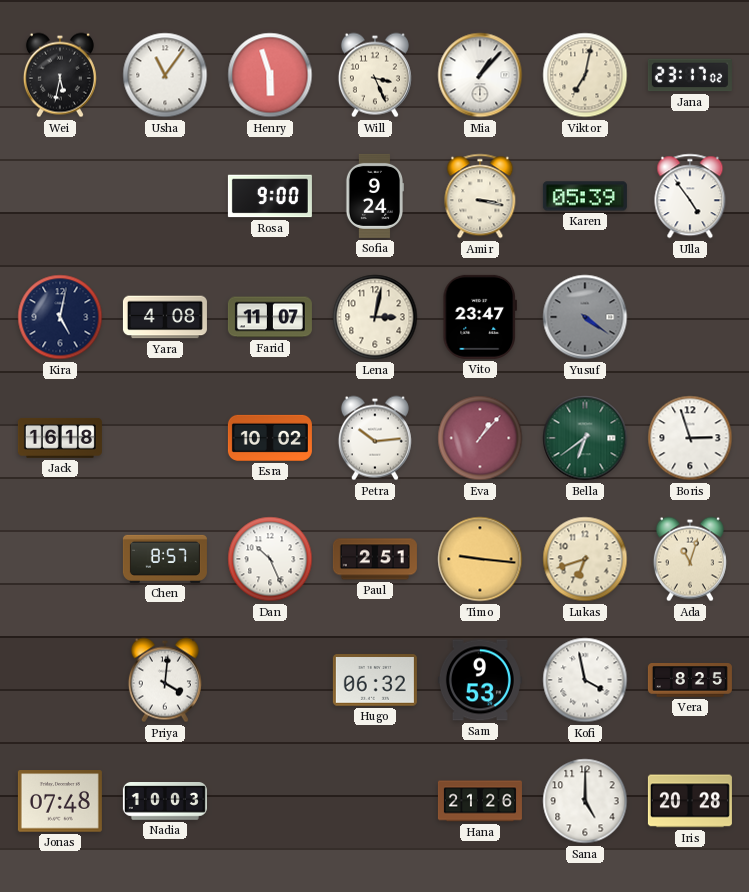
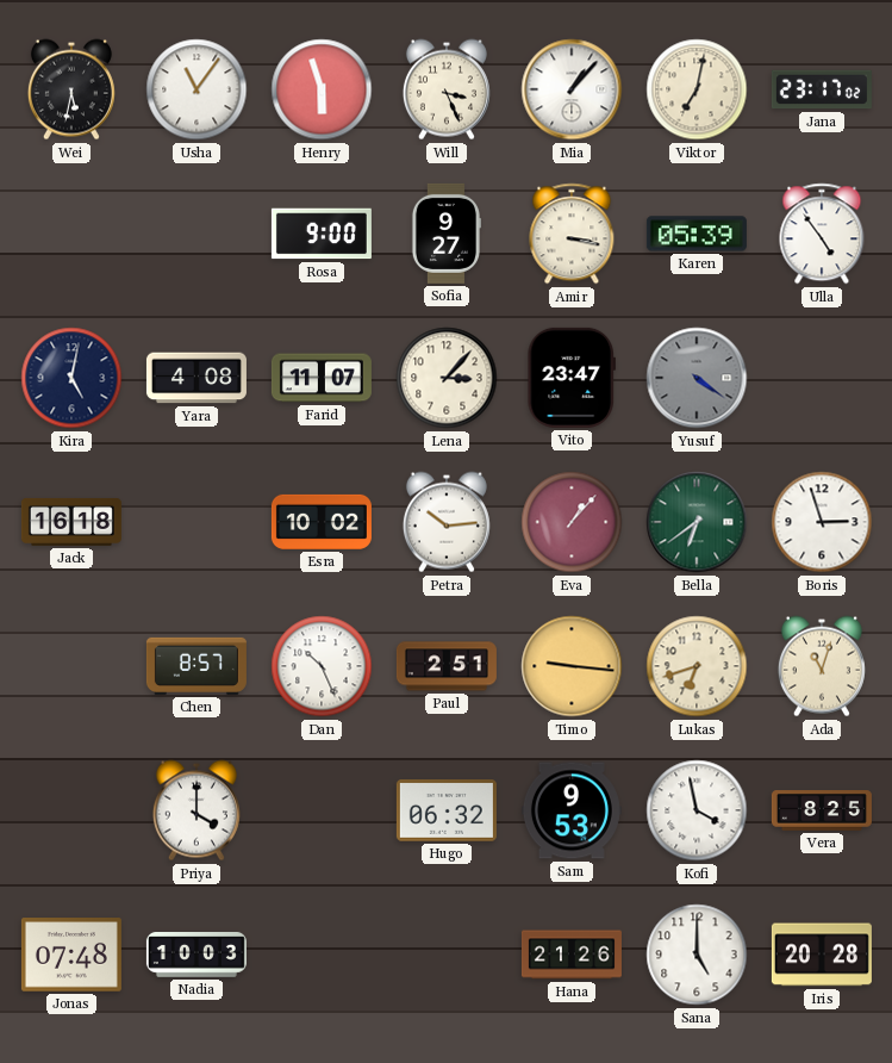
Sofia: 9:24 -> 9:27
Lena: 3:02 -> 3:07
Priya: 4:01 -> 4:00
